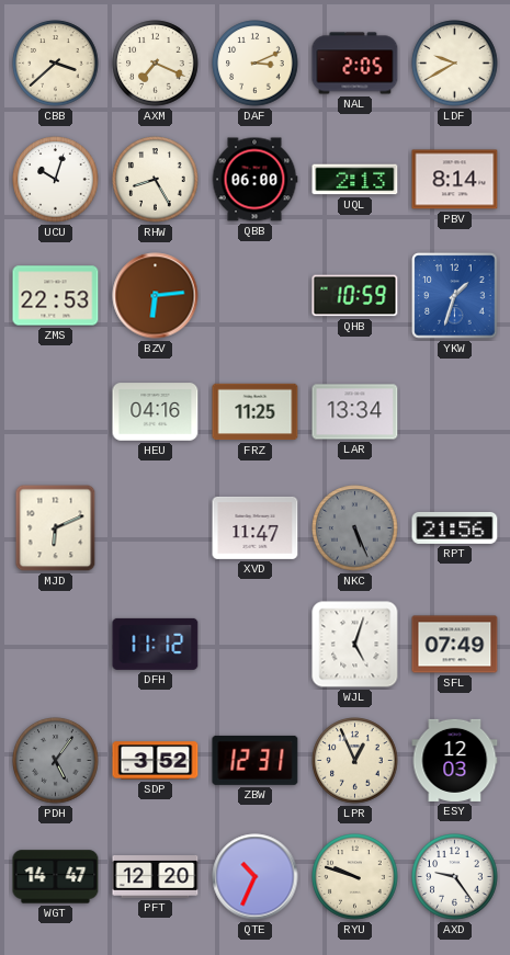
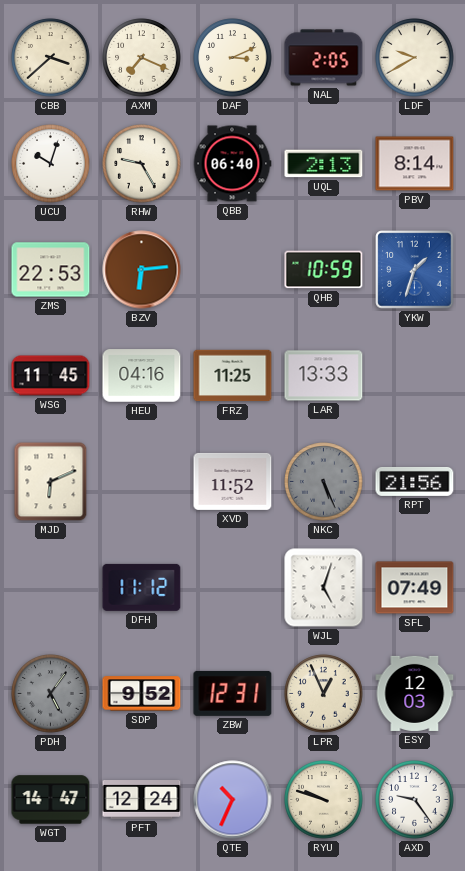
RHW: 8:25 -> 9:25
QBB: 06:00 -> 06:40
WSG: none -> 11:45
LAR: 13:34 -> 13:33
XVD: 11:47 -> 11:52
SDP: 3:52 -> 9:52
PFT: 12:20 -> 12:24
